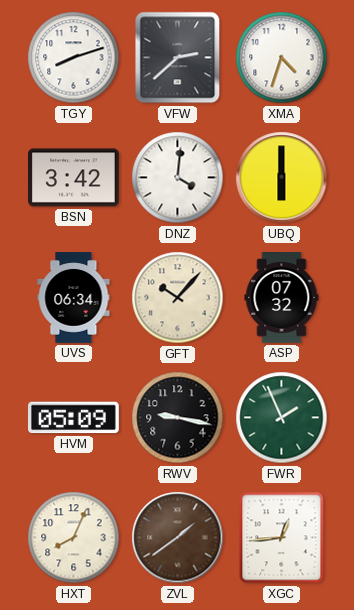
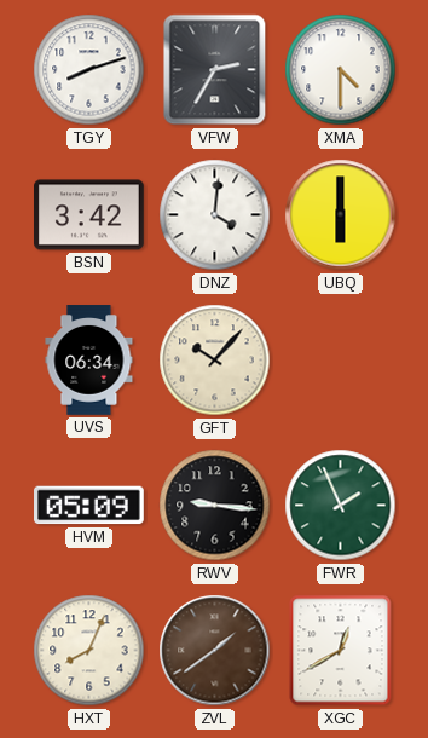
VFW: 2:38 -> 2:35
XMA: 4:33 -> 4:30
ASP: 07:32 -> none
RWV: 9:17 -> 9:16
XGC: 12:44 -> 12:40
